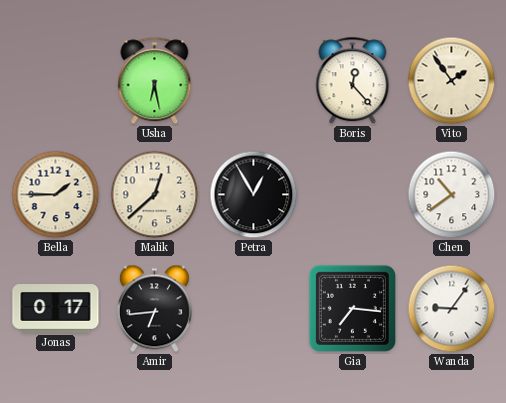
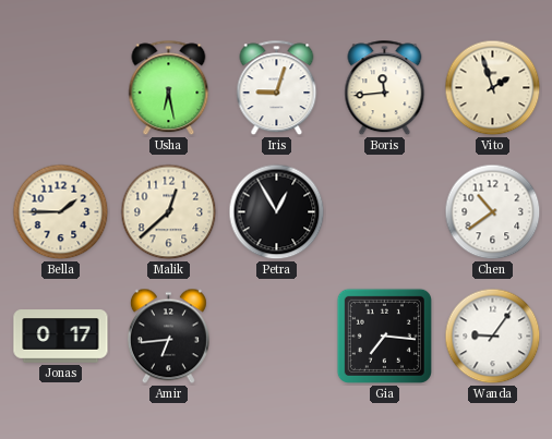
Iris: none -> 9:03
Boris: 12:23 -> 11:44
Vito: 1:54 -> 1:57
